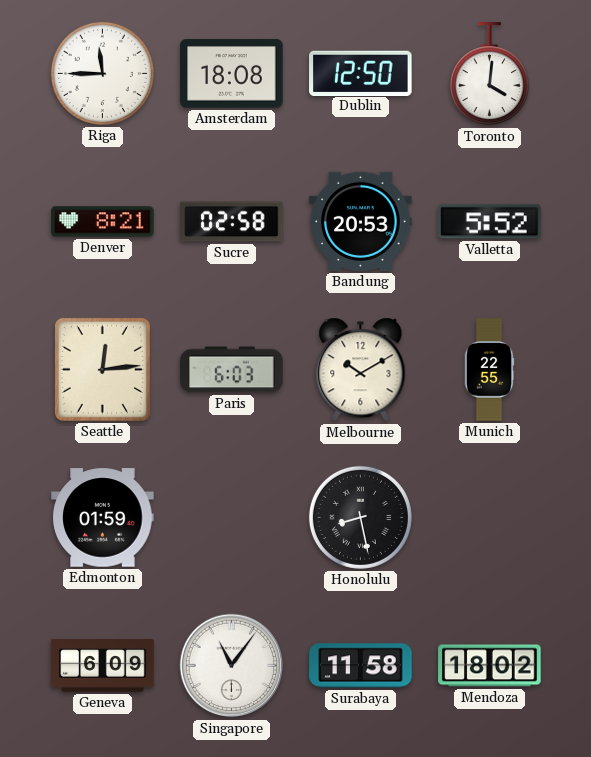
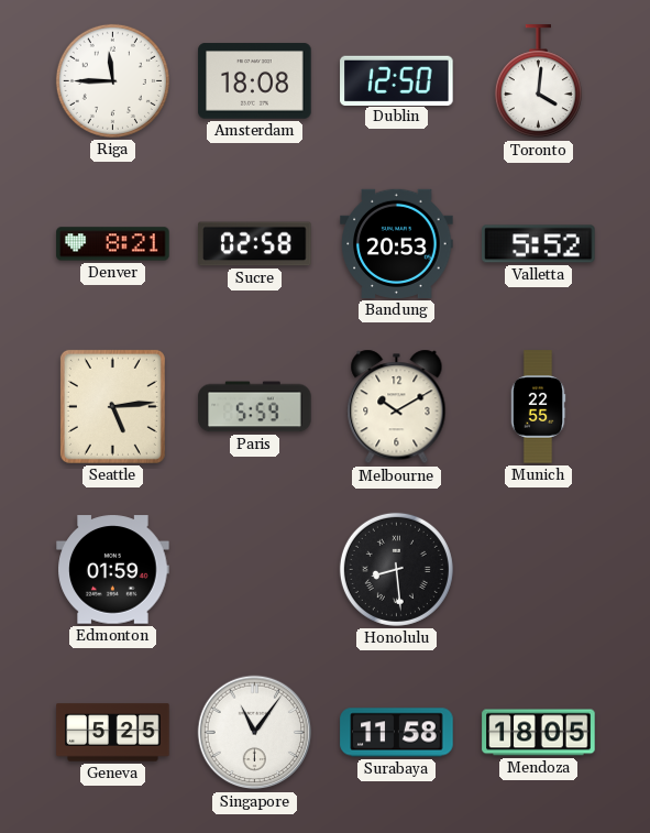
Seattle: 12:14 -> 5:14
Paris: 6:03 -> 5:59
Honolulu: 8:28 -> 8:29
Geneva: 6:09 -> 5:25
Mendoza: 18:02 -> 18:05
